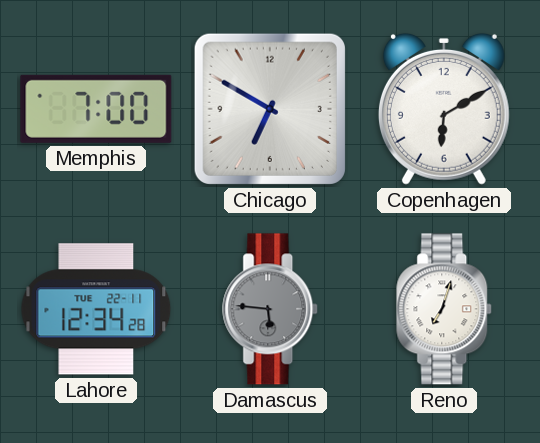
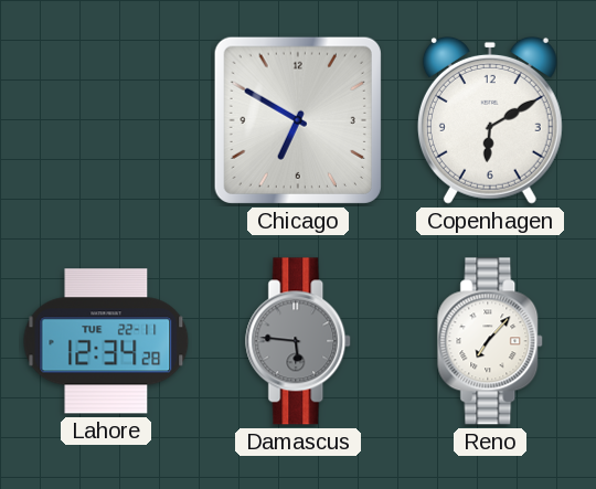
Memphis: 7:00 -> none
Reno: 7:03 -> 7:07
